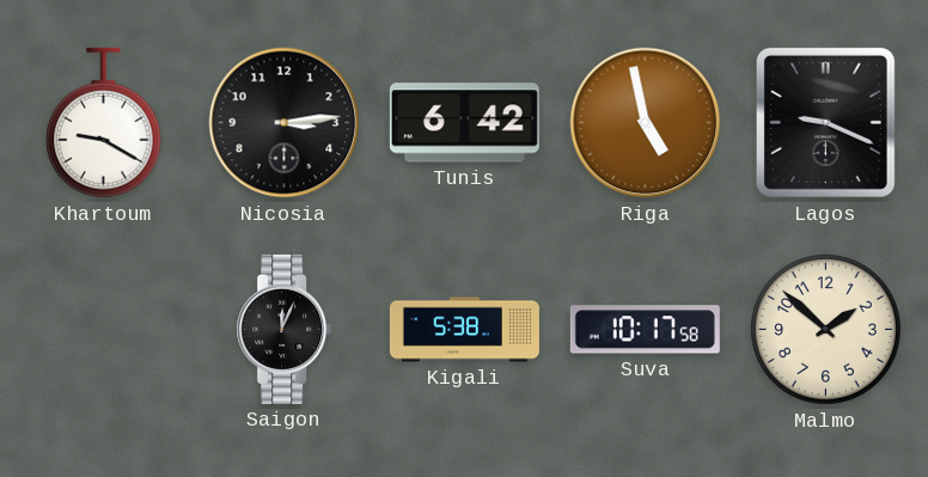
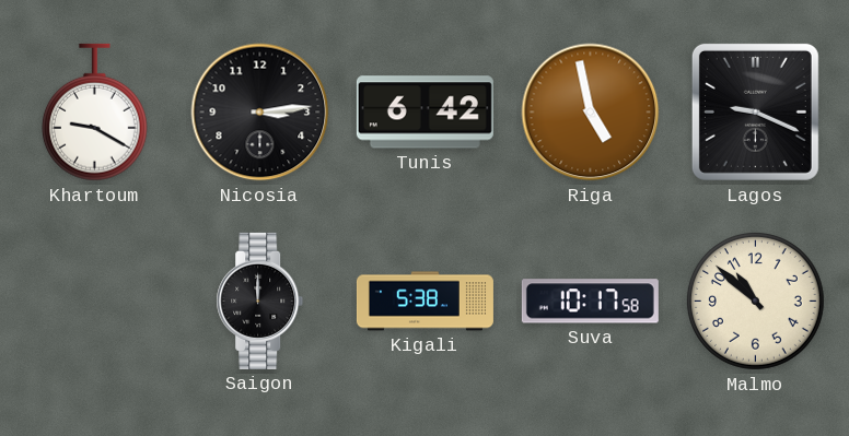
Saigon: 12:04 -> 12:00
Malmo: 1:52 -> 10:52
